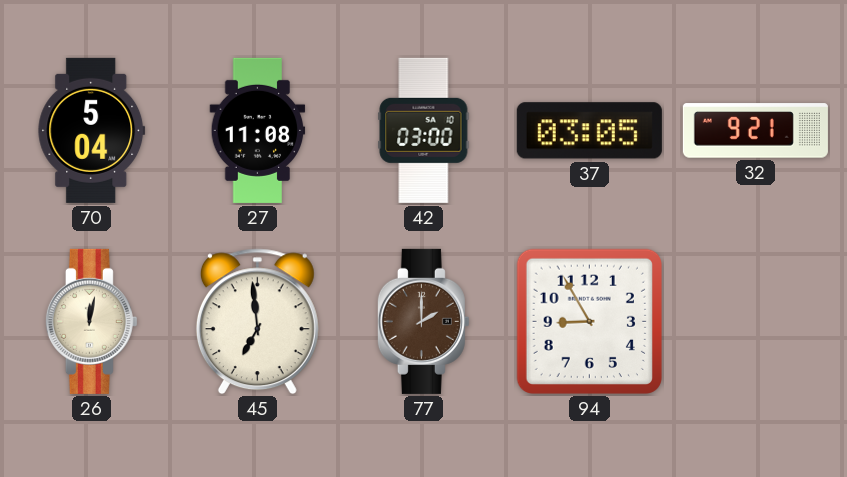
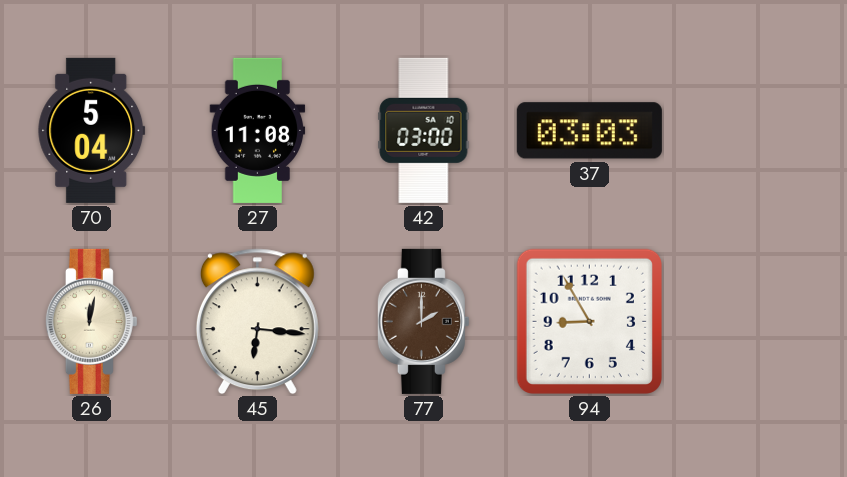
37: 03:05 -> 03:03
32: 9:21 -> none
45: 6:59 -> 6:16
